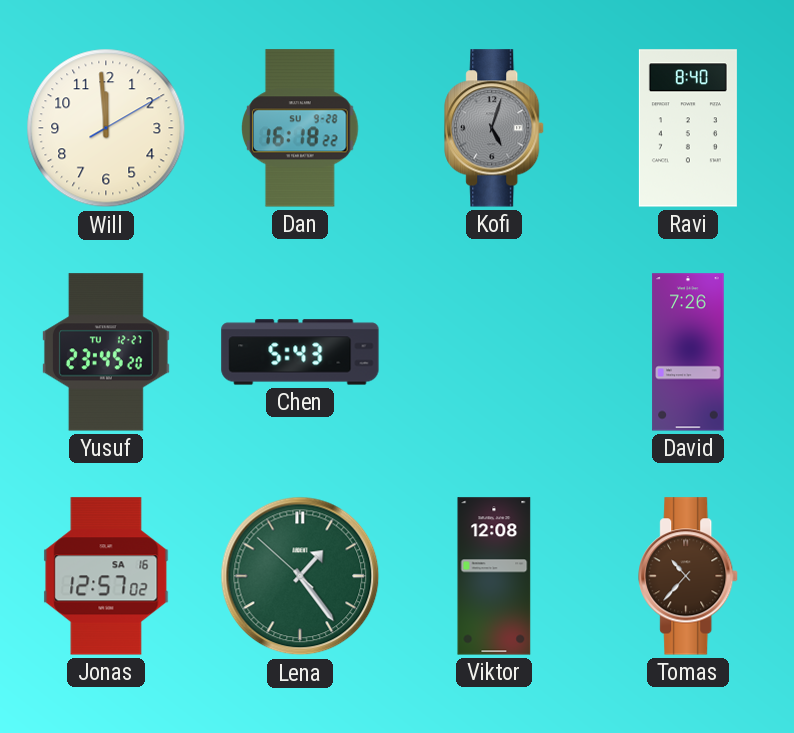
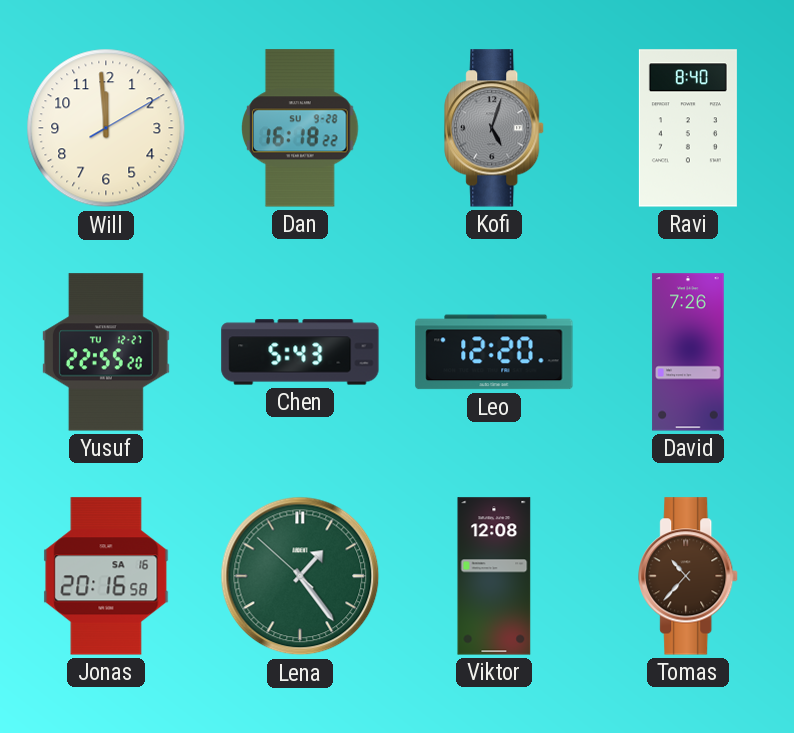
Yusuf: 23:45 -> 22:55
Leo: none -> 12:20
Jonas: 12:57 -> 20:16
